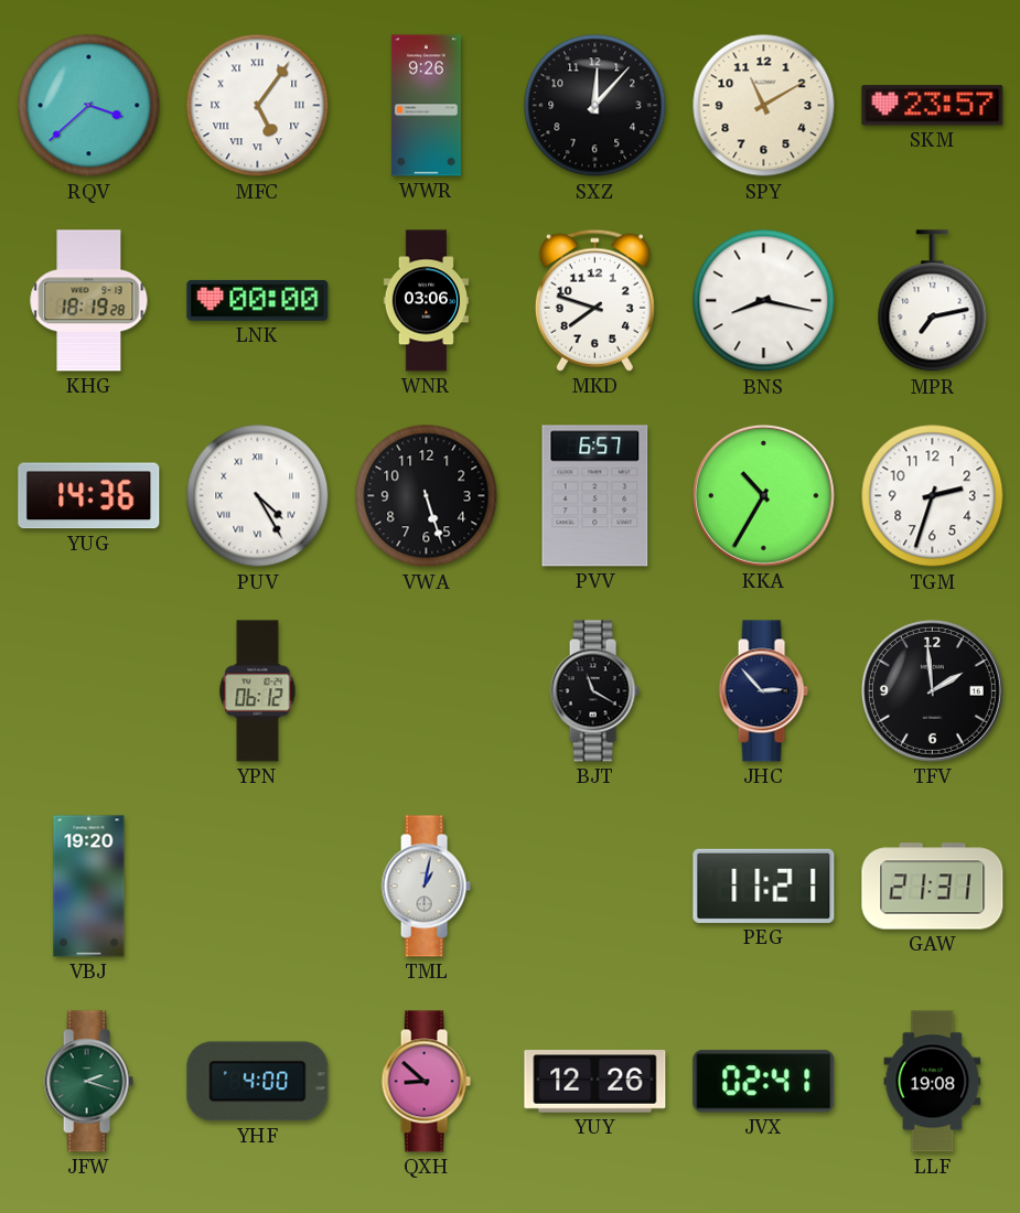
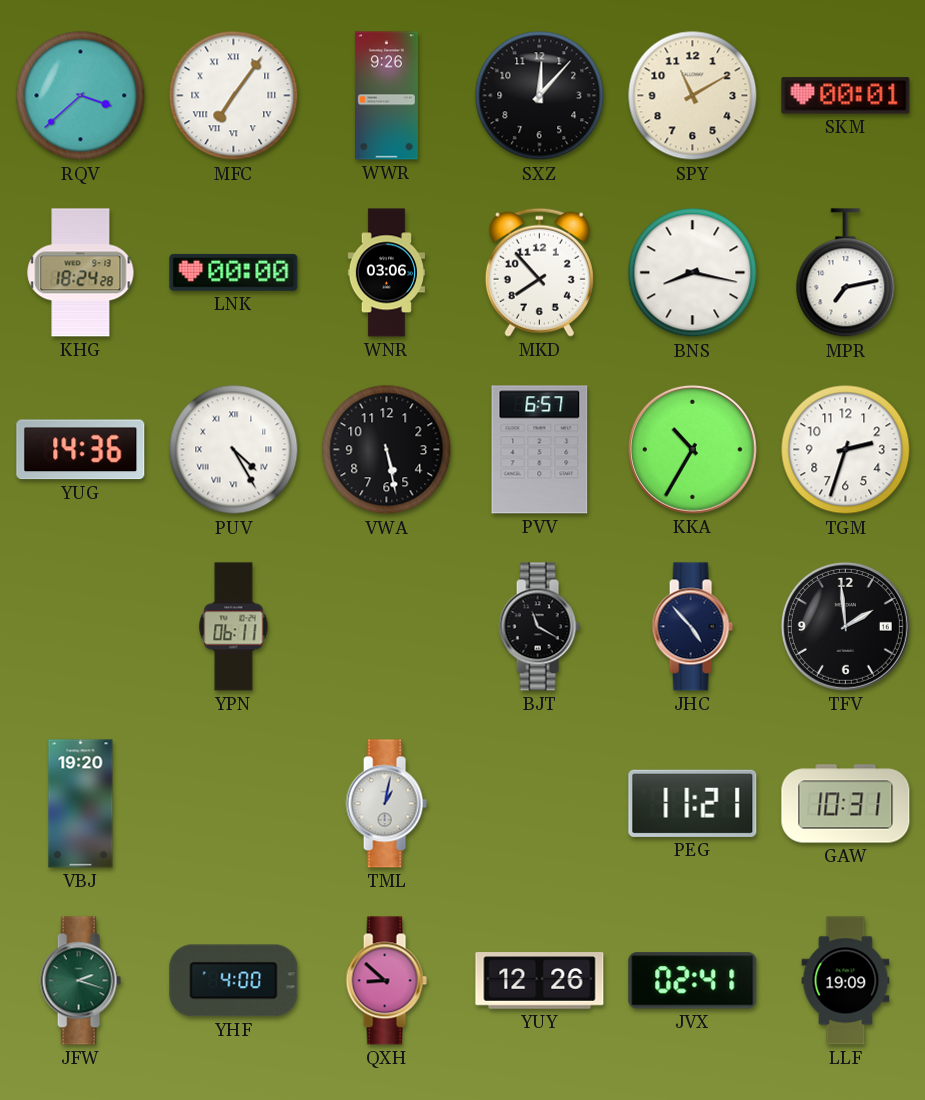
MFC: 5:06 -> 7:06
SKM: 23:57 -> 00:01
KHG: 18:19 -> 18:24
MKD: 7:48 -> 7:53
VWA: 5:27 -> 5:28
YPN: 06:12 -> 06:11
JHC: 2:53 -> 4:53
GAW: 21:31 -> 10:31
LLF: 19:08 -> 19:09
